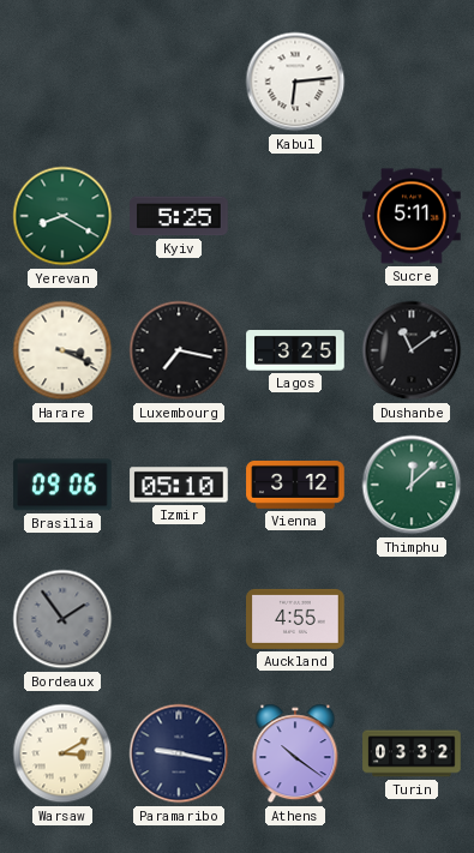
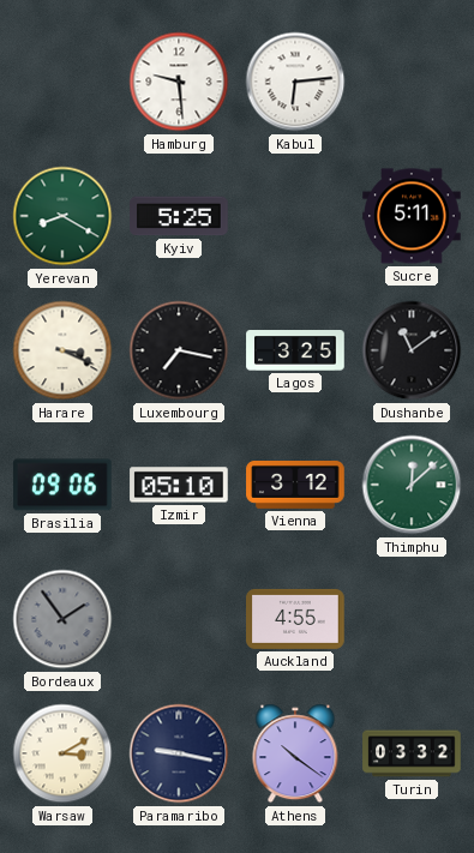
Hamburg: none -> 9:29
